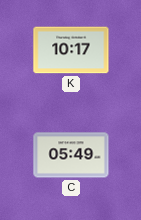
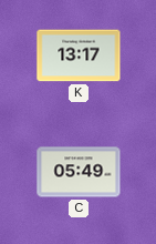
K: 10:17 -> 13:17
